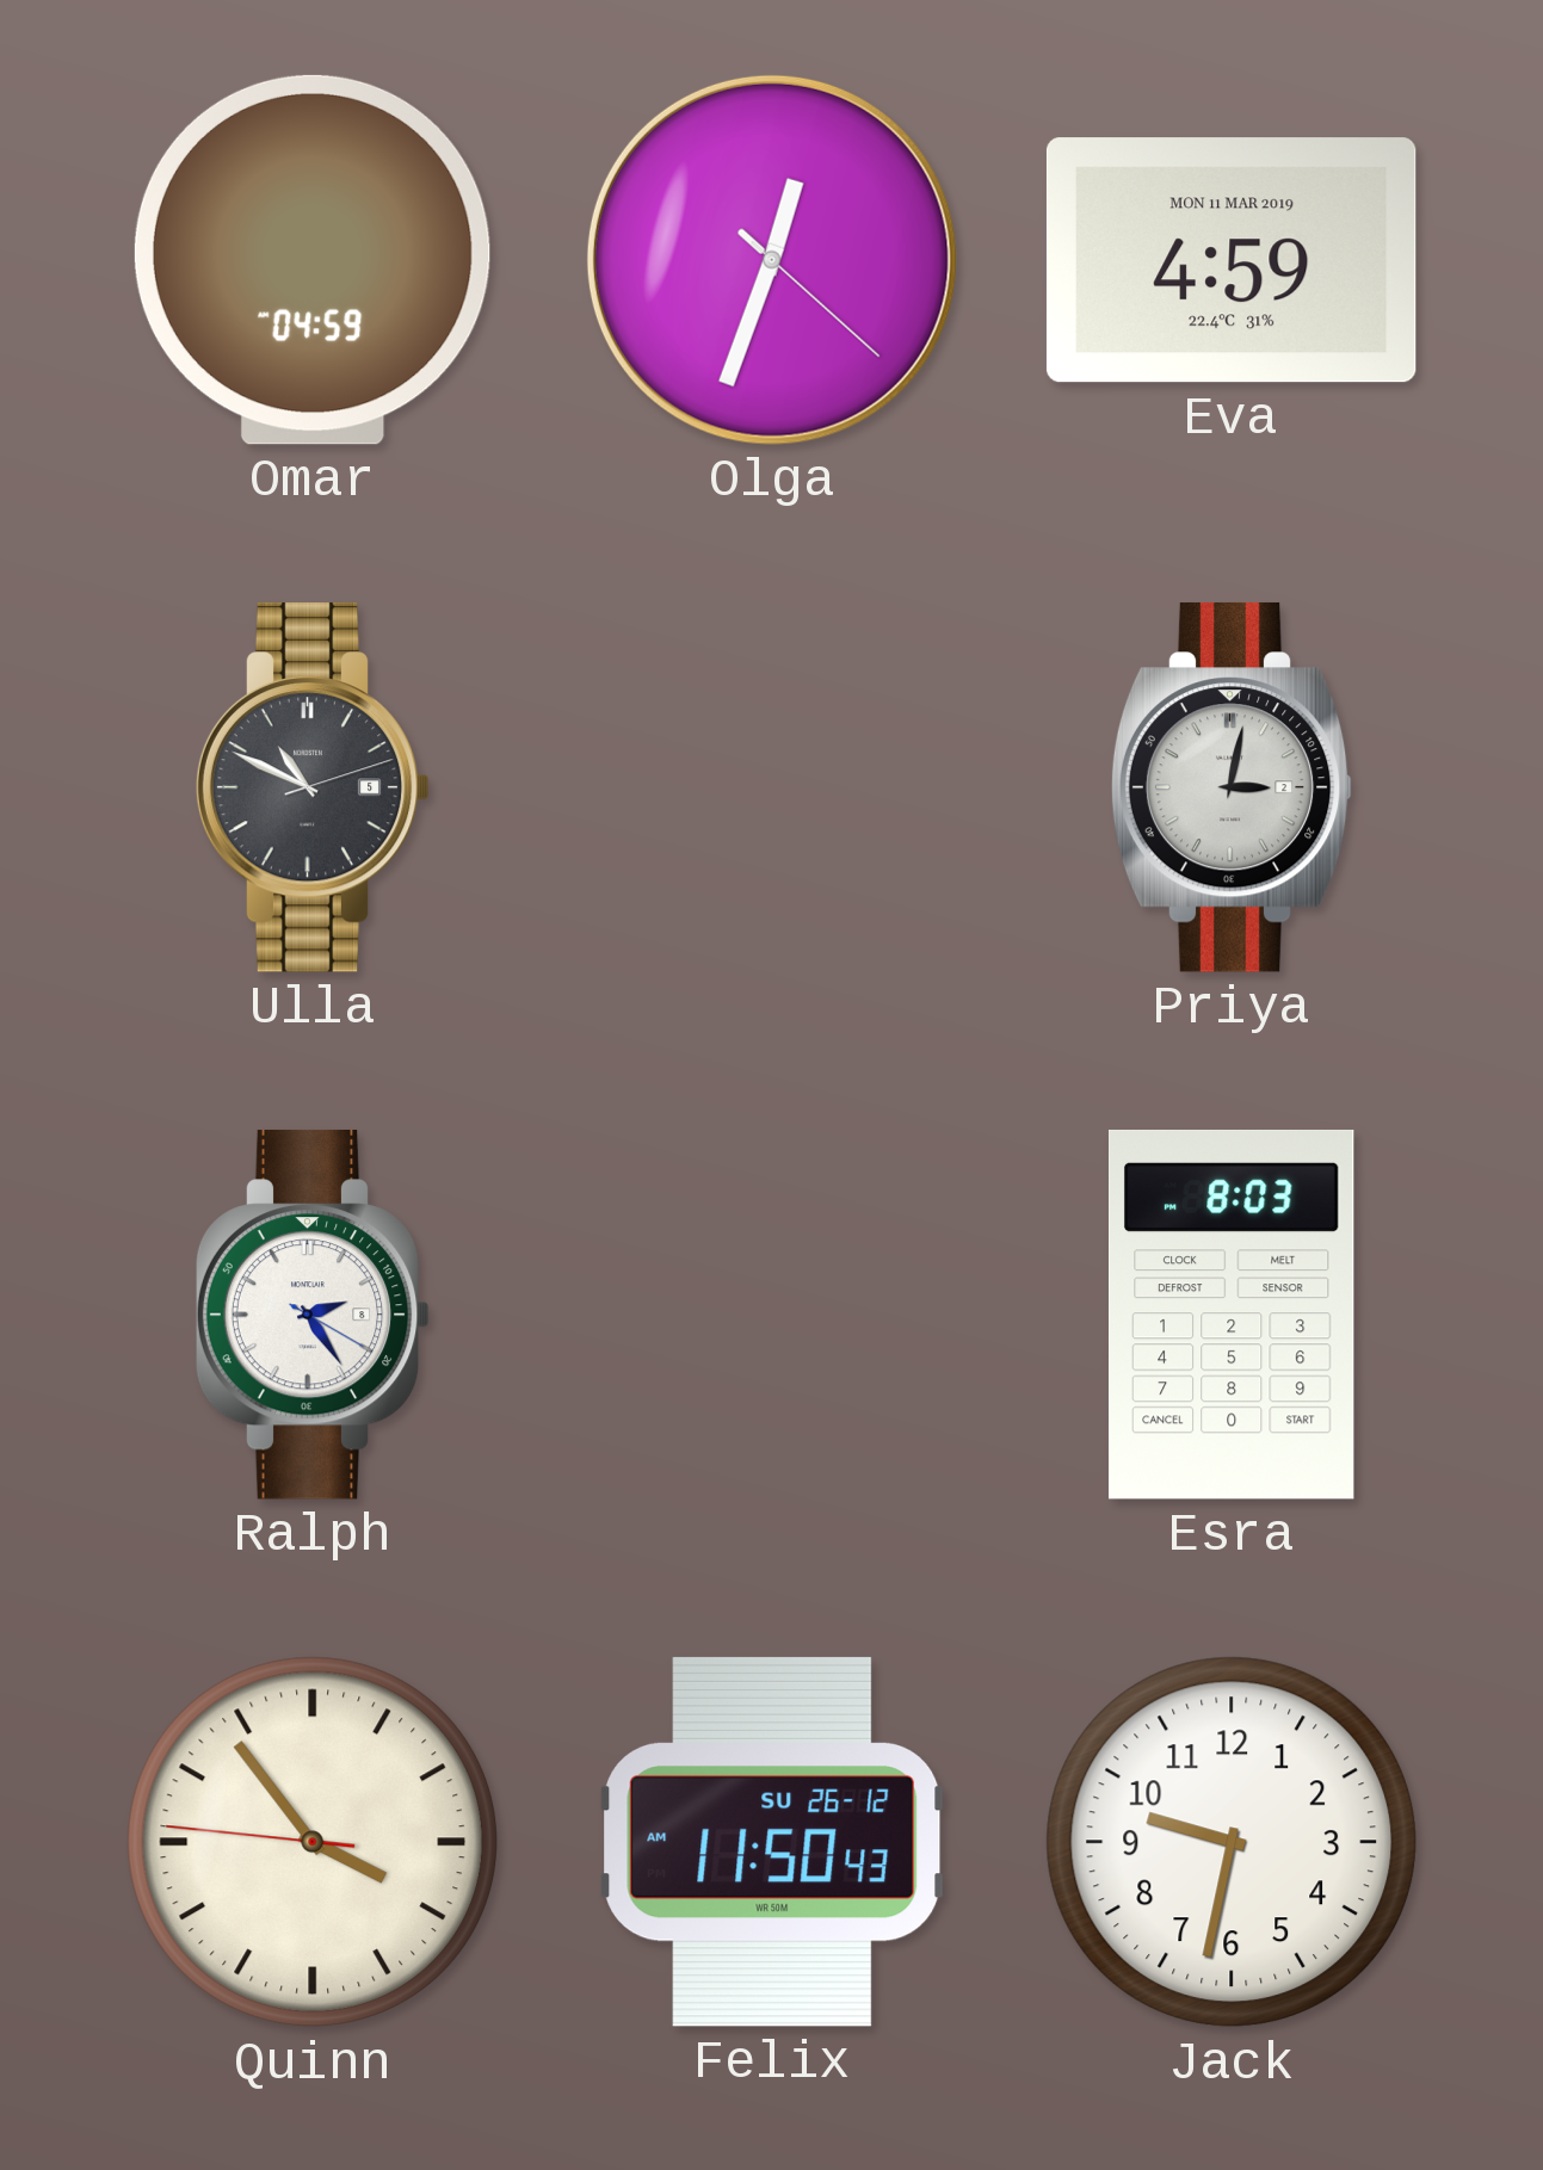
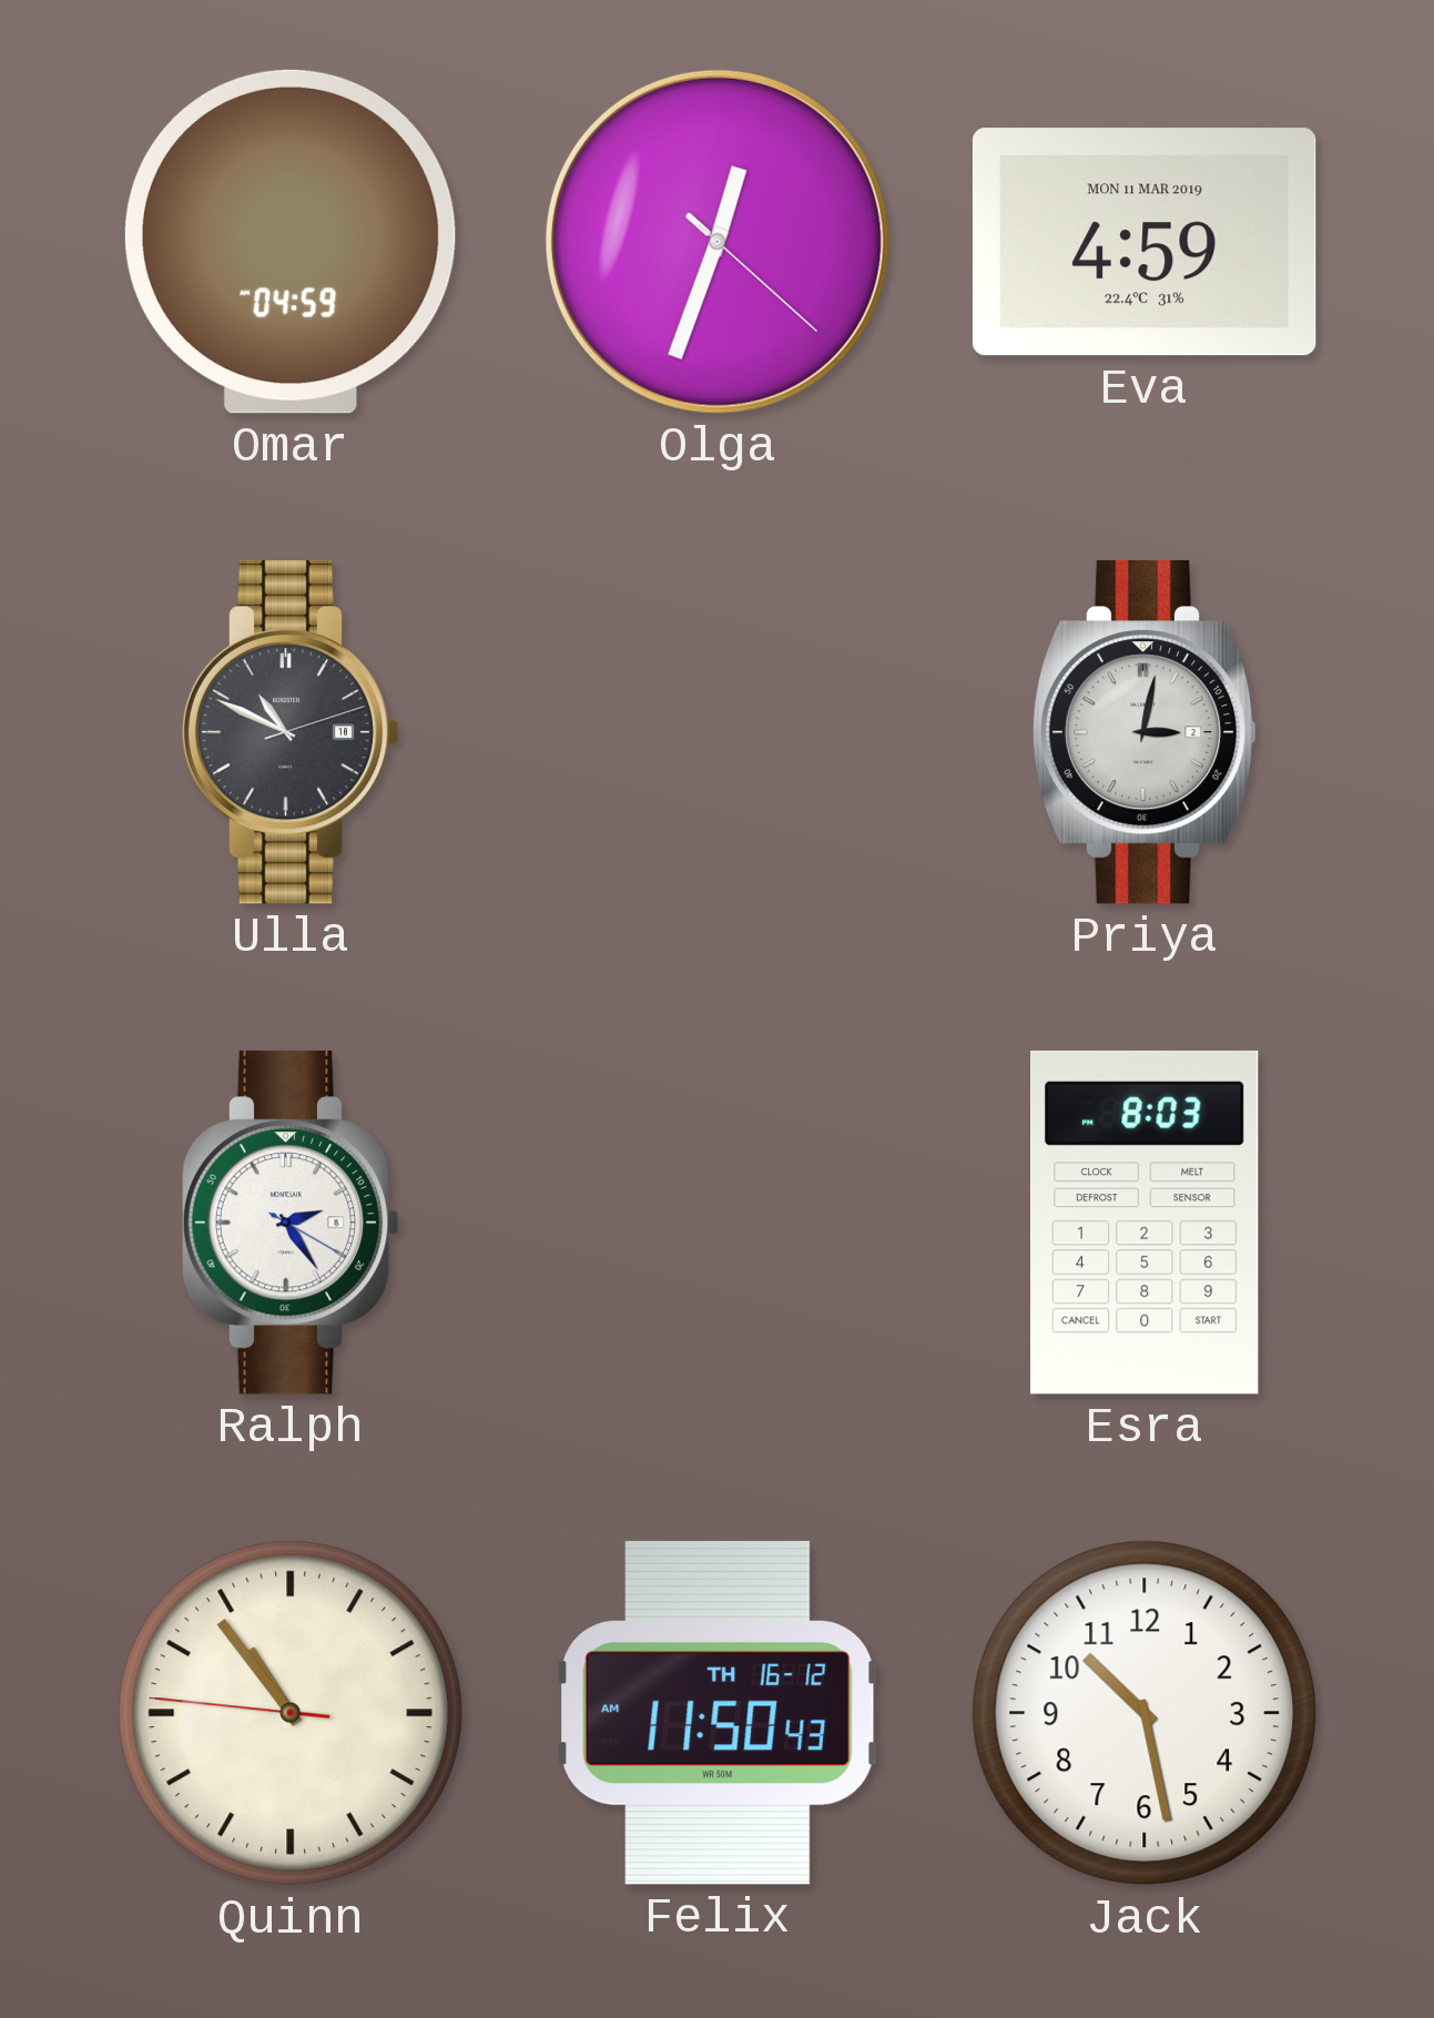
Ulla date: 5 -> 18
Quinn: 3:53 -> 10:53
Felix date: SU 26-12 -> TH 16-12
Jack: 9:32 -> 10:28
